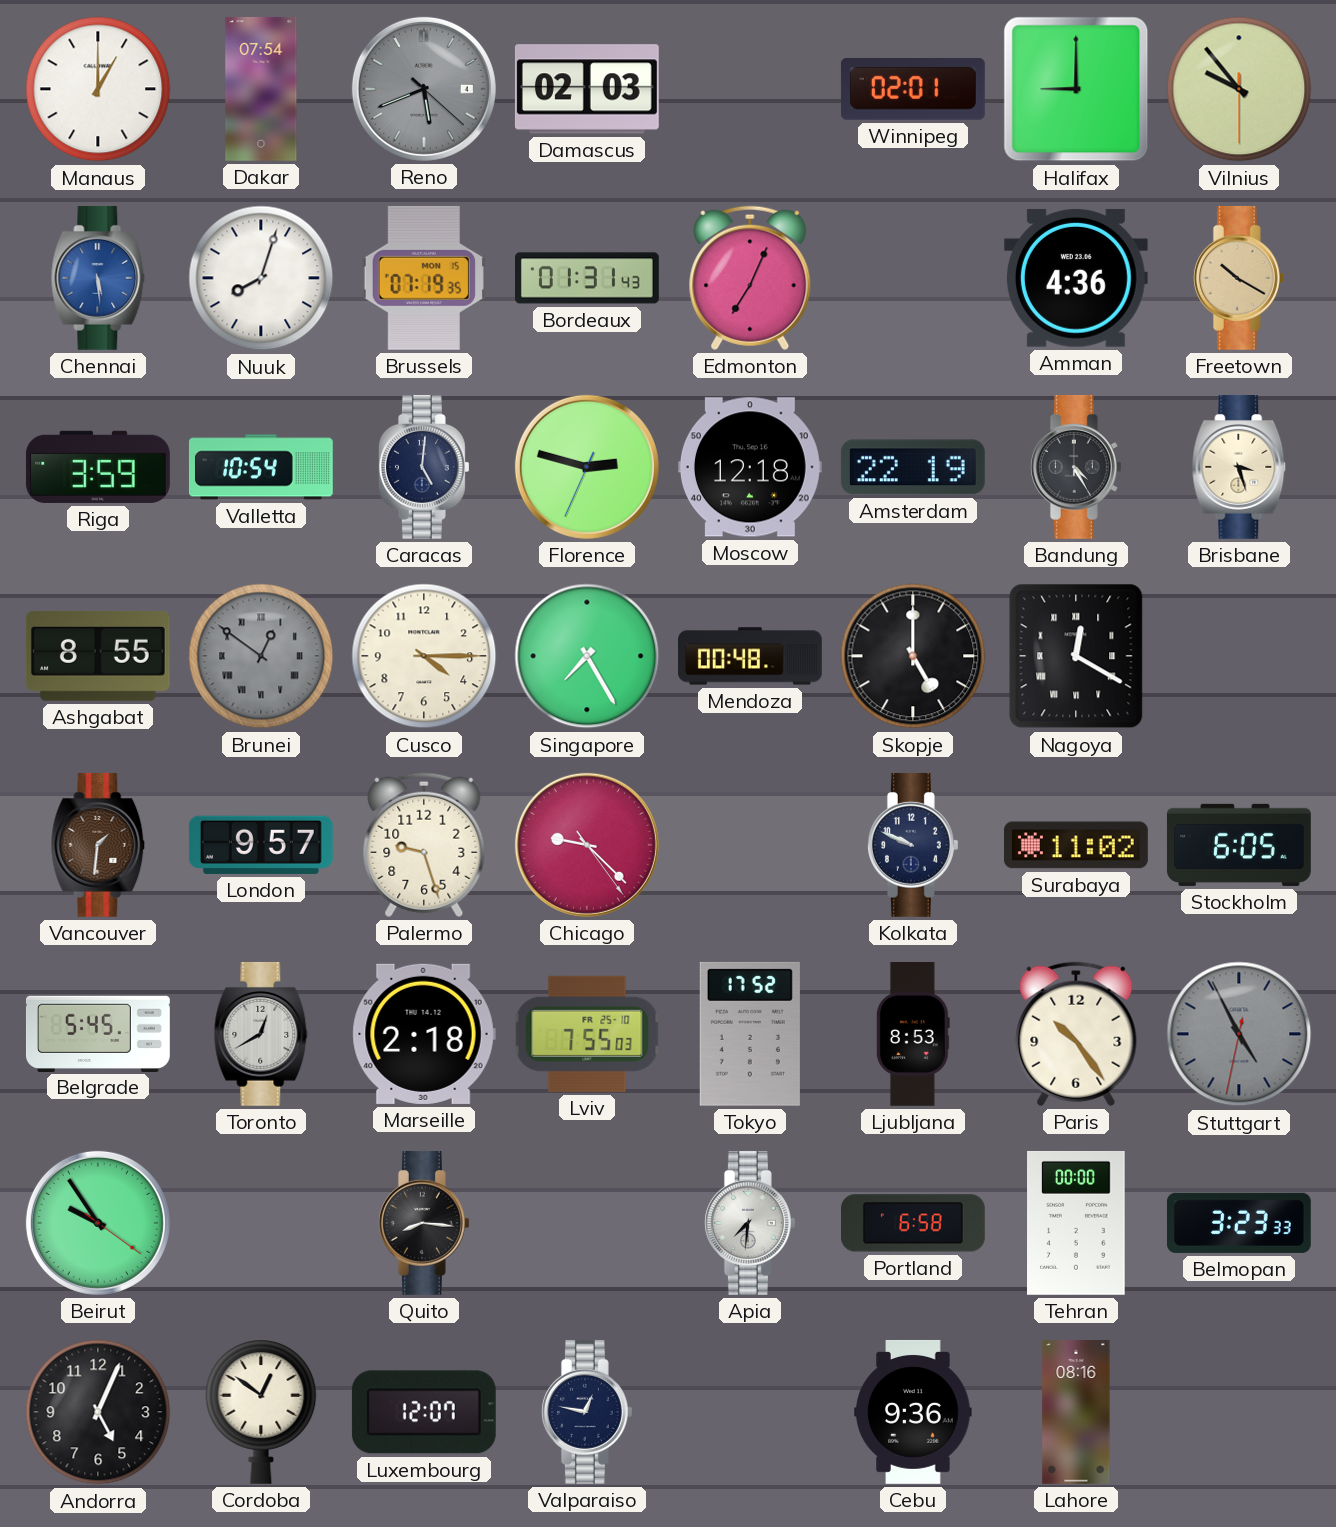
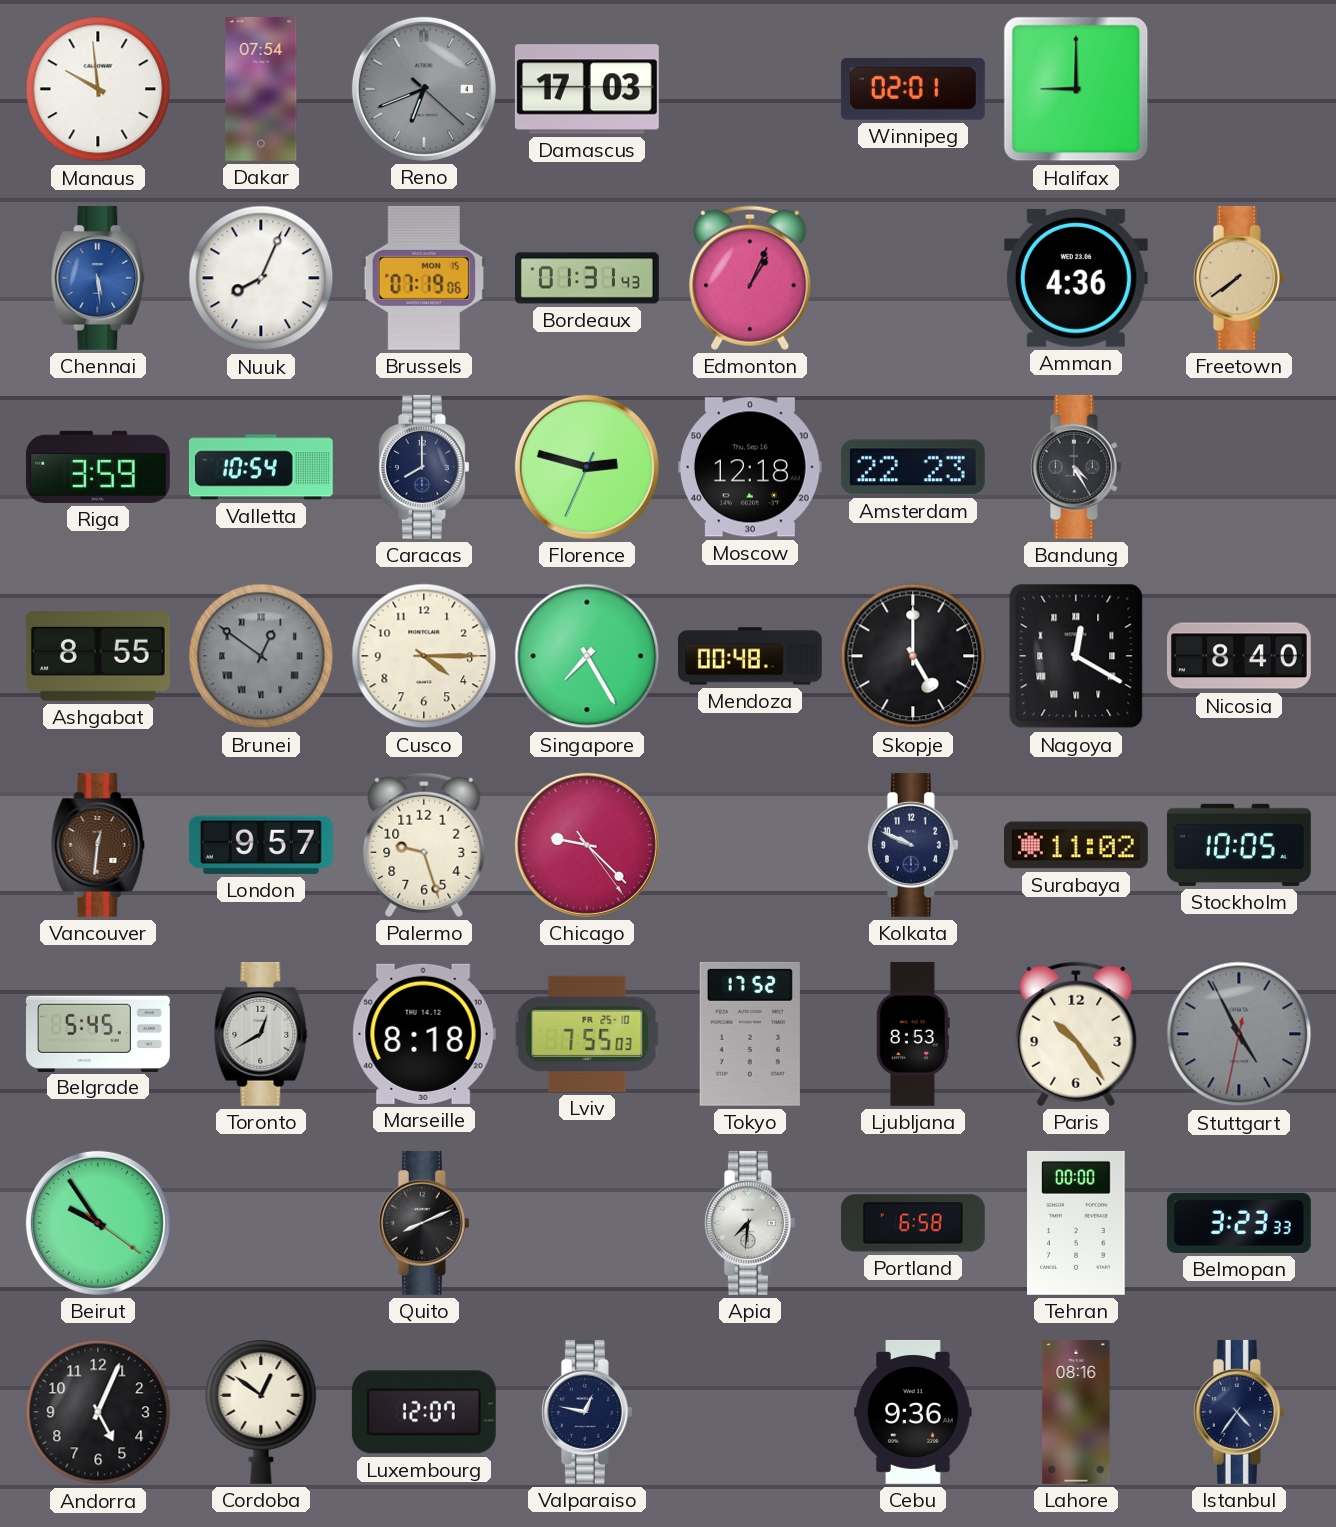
Manaus: 1:00 -> 9:59
Reno: 5:41 -> 6:41
Damascus: 02:03 -> 17:03
Vilnius: 9:53 -> none
Nuuk: 8:03 -> 8:04
Brussels: 07:19:35 -> 07:19:06
Edmonton: 7:04 -> 1:04
Freetown: 10:20 -> 7:39
Caracas: 5:01 -> 8:00
Amsterdam: 22:19 -> 22:23
Brisbane: 3:27 -> none
Nicosia: none -> 8:40
Vancouver: 1:31 -> 12:31
Stockholm: 6:05 -> 10:05
Marseille: 2:18 -> 8:18
Quito: 8:16 -> 8:11
Istanbul: none -> 4:36
